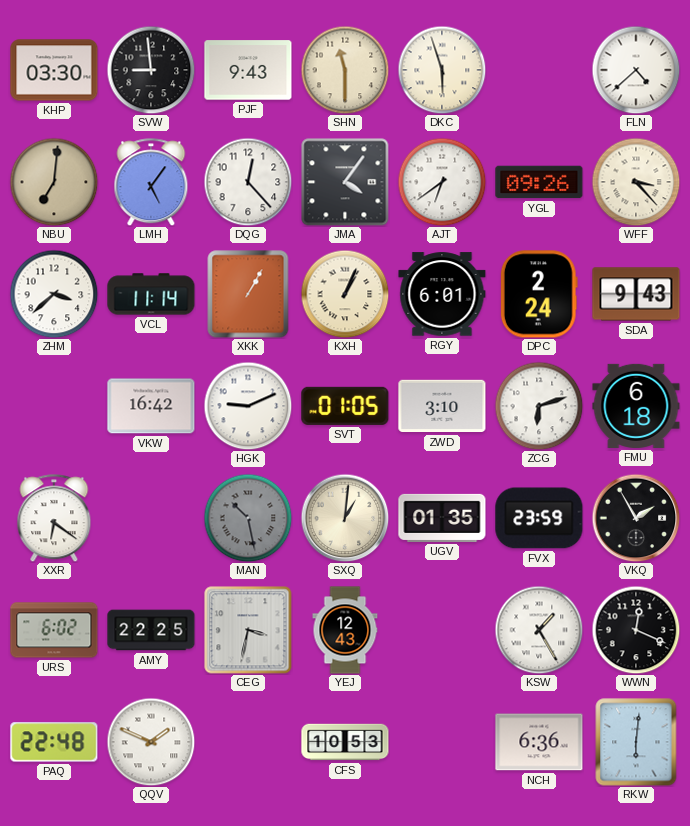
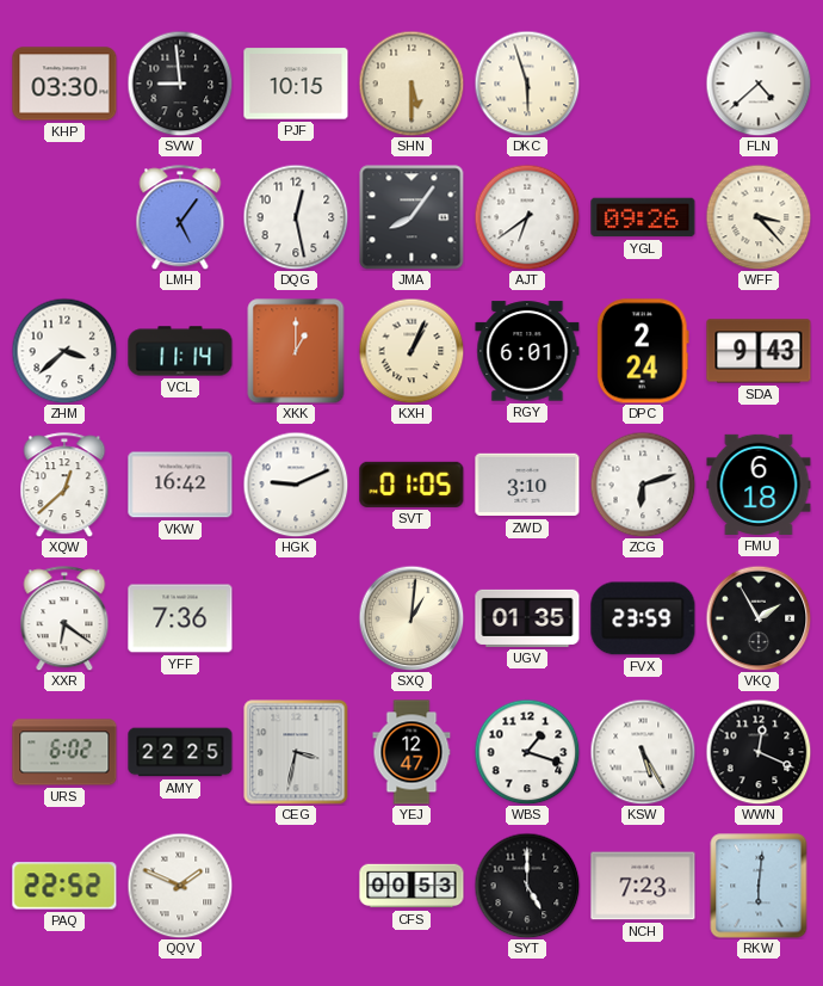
PJF: 9:43 -> 10:15
SHN: 11:30 -> 5:30
NBU: 7:01 -> none
DQG: 12:23 -> 12:28
JMA: 4:06 -> 8:06
XKK: 1:05 -> 1:00
XQW: none -> 12:38
YFF: none -> 7:36
MAN: 10:28 -> none
YEJ: 12:43 -> 12:47
WBS: none -> 1:18
KSW: 1:25 -> 5:25
PAQ: 22:48 -> 22:52
CFS: 10:53 -> 00:53
SYT: none -> 5:00
NCH: 6:36 -> 7:23
